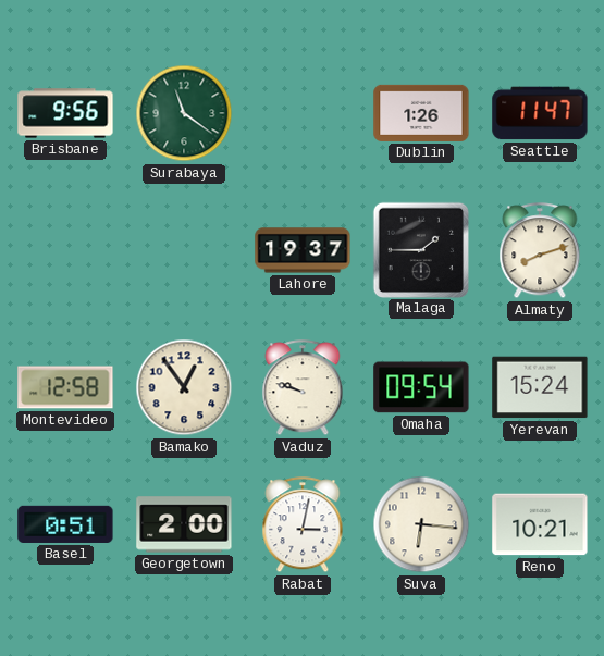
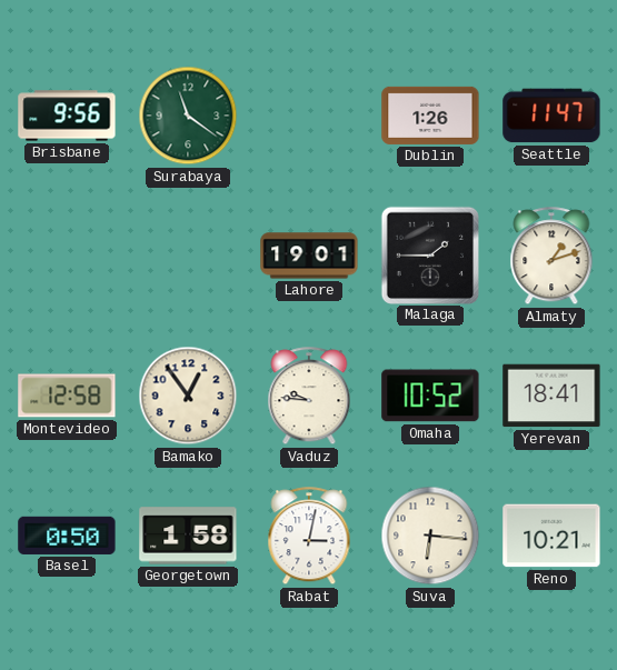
Lahore: 19:37 -> 19:01
Almaty: 8:12 -> 1:12
Vaduz: 9:48 -> 9:46
Omaha: 09:54 -> 10:52
Yerevan: 15:24 -> 18:41
Basel: 0:51 -> 0:50
Georgetown: 2:00 -> 1:58
